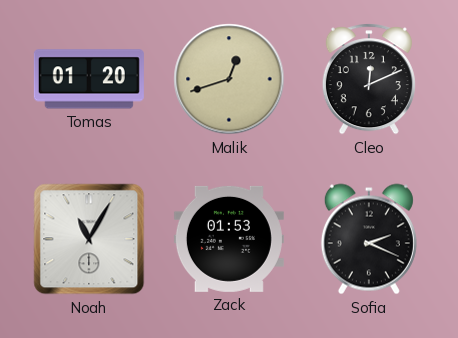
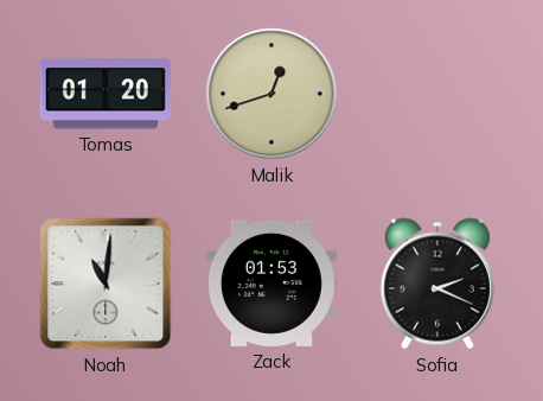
Cleo: 12:11 -> none
Noah: 11:05 -> 11:01
